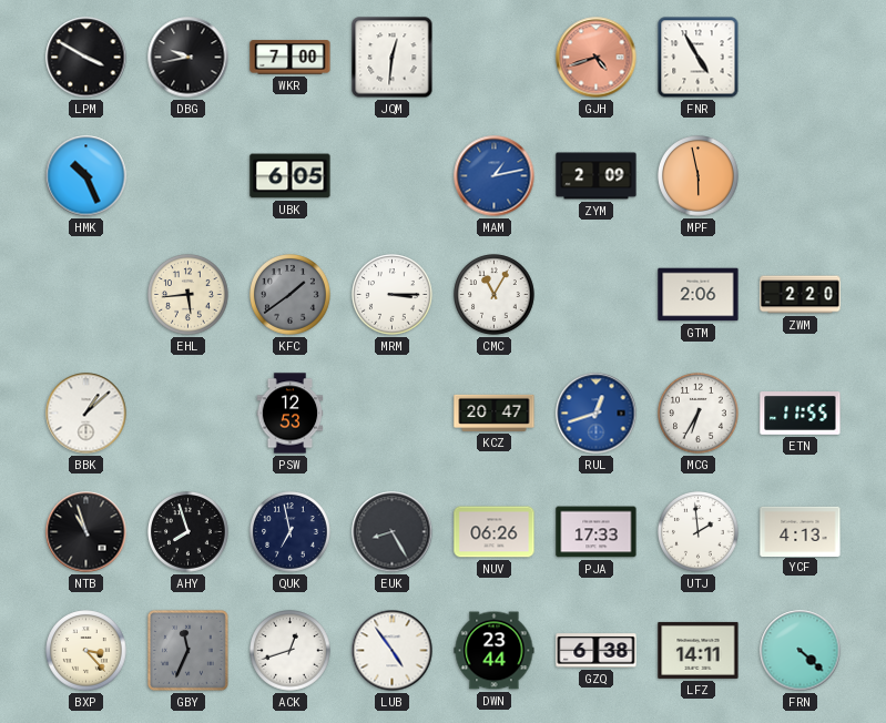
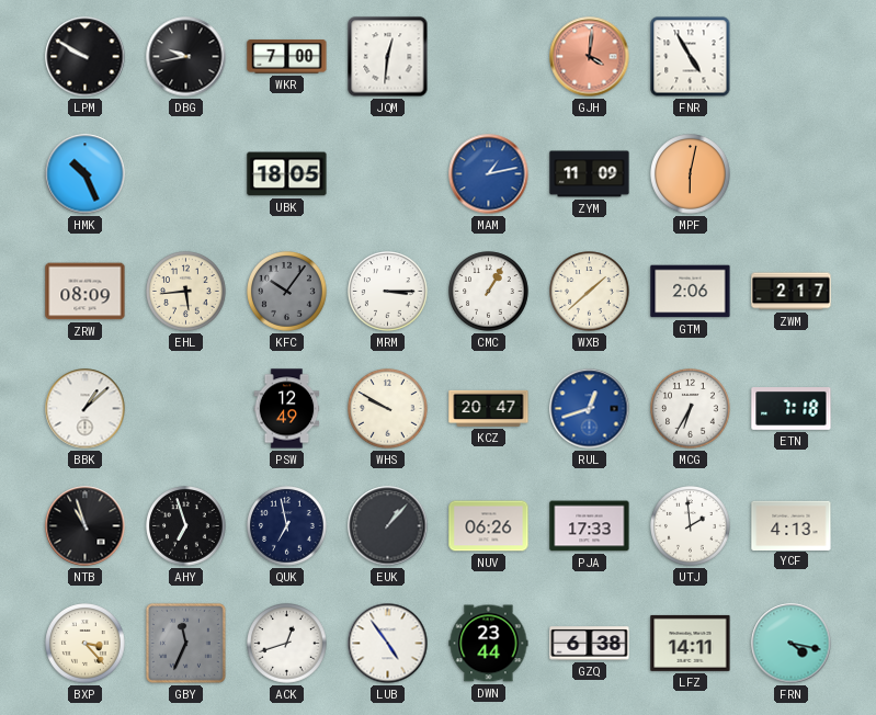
LPM: 3:50 -> 9:50
GJH: 4:42 -> 4:01
UBK: 6:05 -> 18:05
ZYM: 2:09 -> 11:09
MPF: 5:58 -> 6:02
ZRW: none -> 08:09
KFC: 1:39 -> 10:06
CMC: 11:05 -> 1:05
WXB: none -> 1:38
ZWM: 2:20 -> 2:17
PSW: 12:53 -> 12:49
WHS: none -> 9:50
ETN: 11:55 -> 7:18
AHY: 7:57 -> 6:57
EUK: 8:25 -> 1:07
FRN: 4:22 -> 4:17
